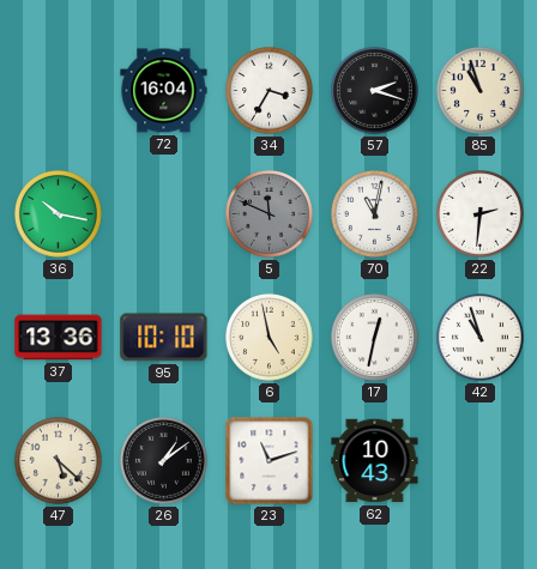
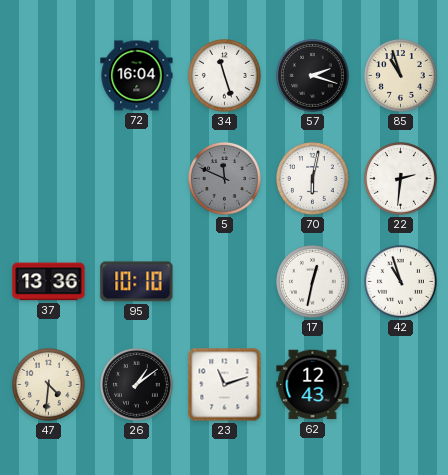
34: 3:35 -> 11:27
36: 10:17 -> none
70: 11:02 -> 6:02
6: 4:58 -> none
47: 5:22 -> 4:31
62: 10:43 -> 12:43
